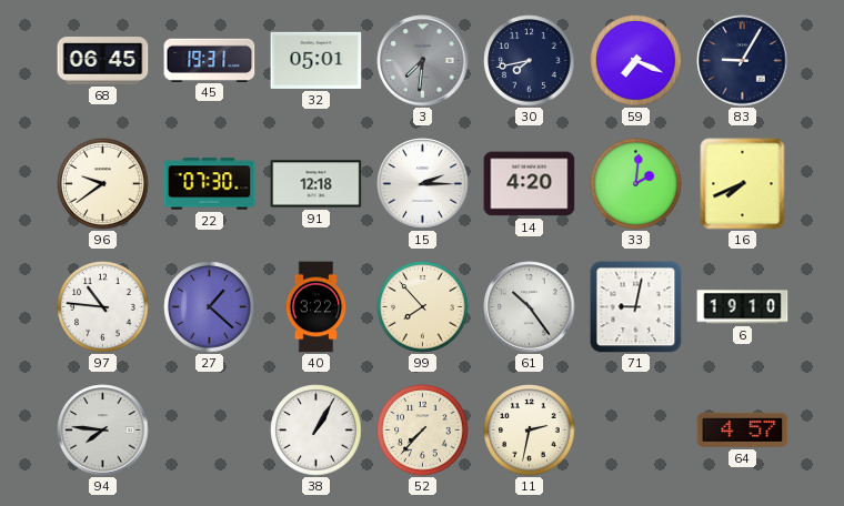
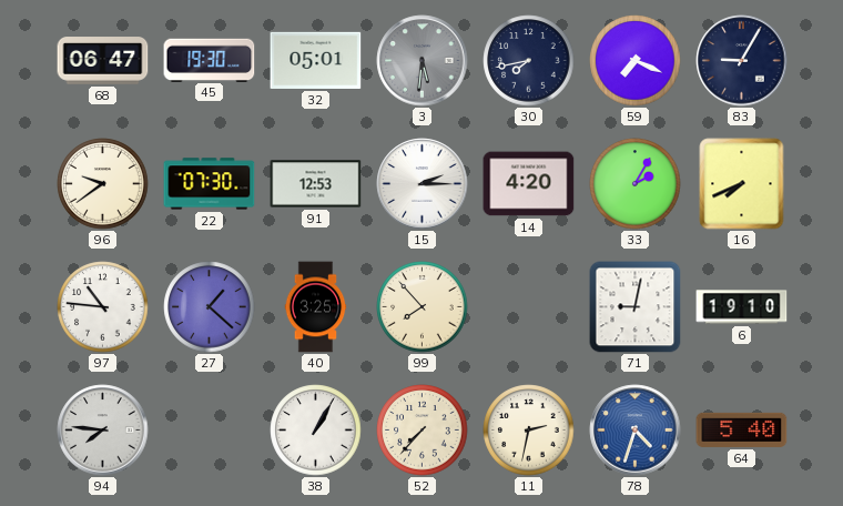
68: 06:45 -> 06:47
45: 19:31 -> 19:30
3: 7:31 -> 5:31
91: 12:18 -> 12:53
33: 2:01 -> 2:05
40: 3:22 -> 3:25
61: 10:24 -> none
78: none -> 4:33
64: 4:57 -> 5:40
